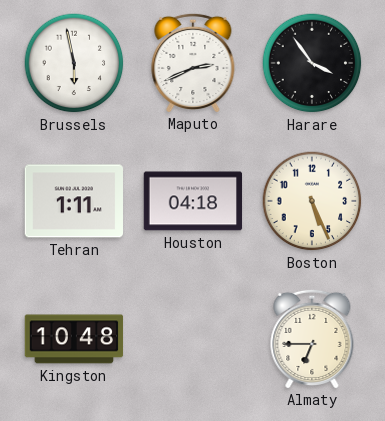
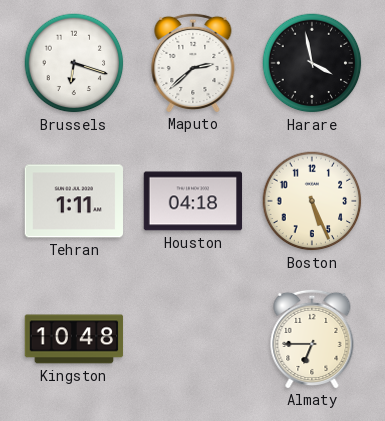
Brussels: 5:58 -> 6:18
Maputo: 2:41 -> 2:38
Harare: 3:54 -> 3:58
